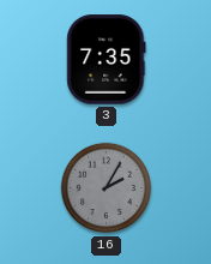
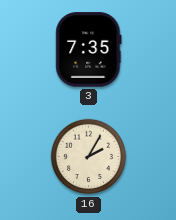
16 dial: grey -> cream
